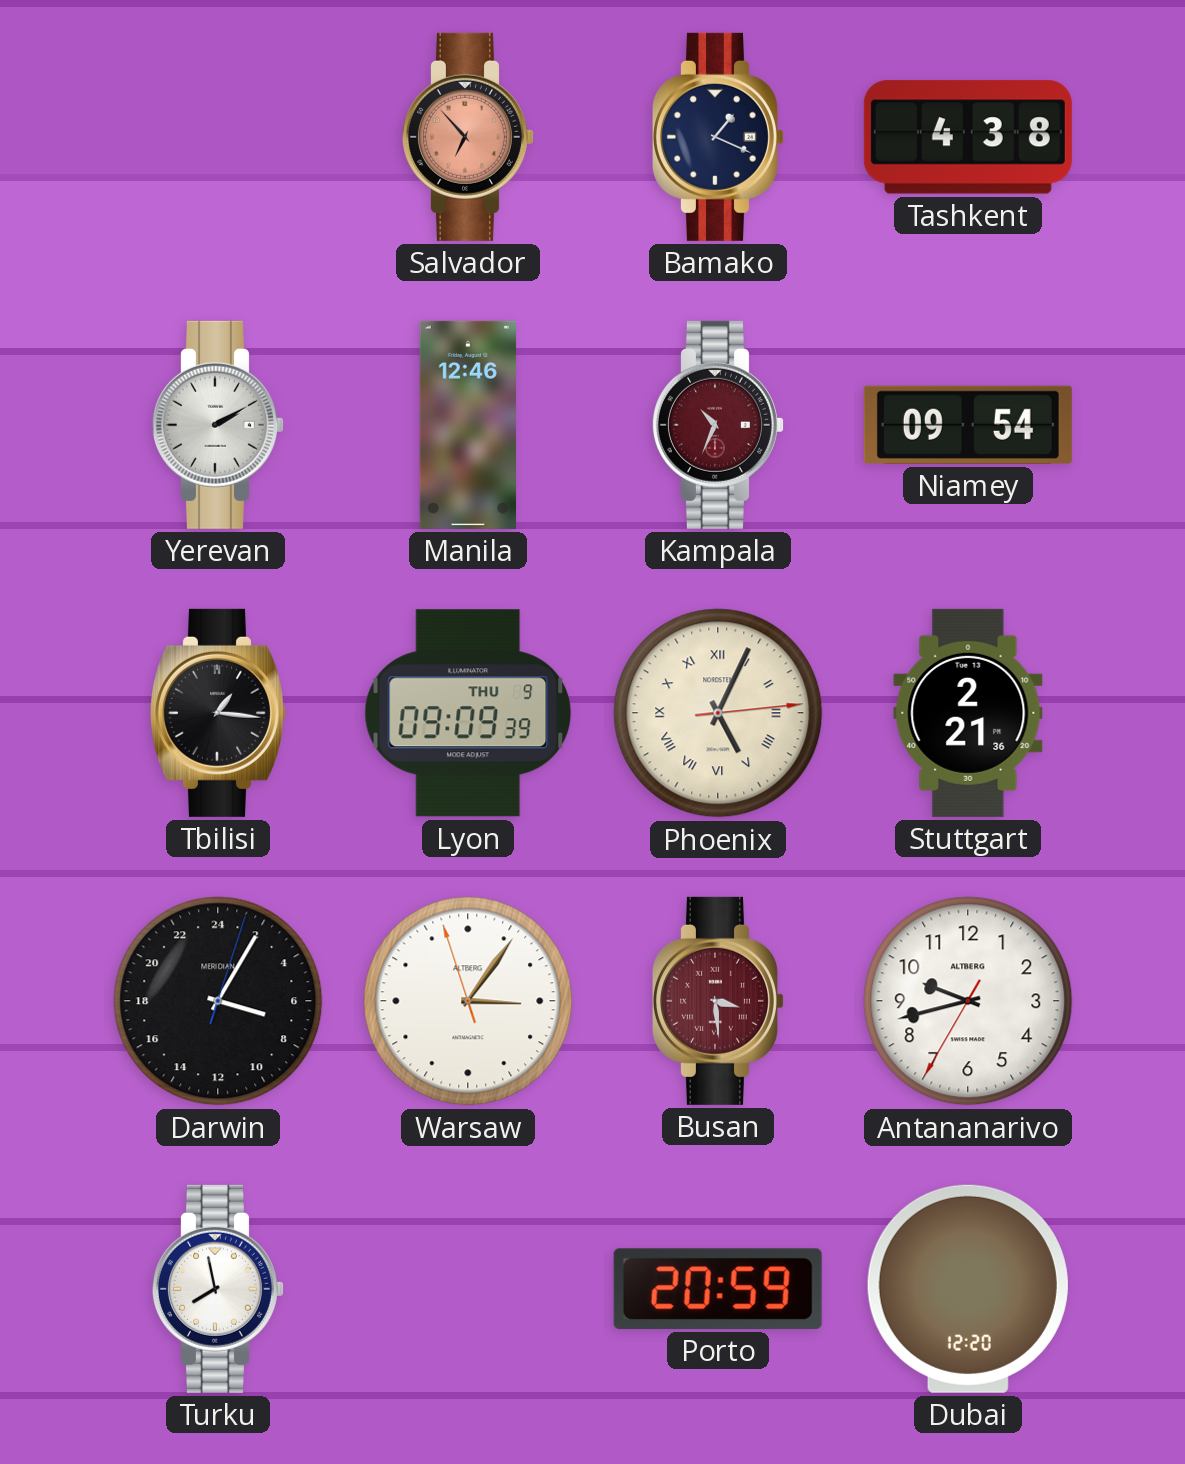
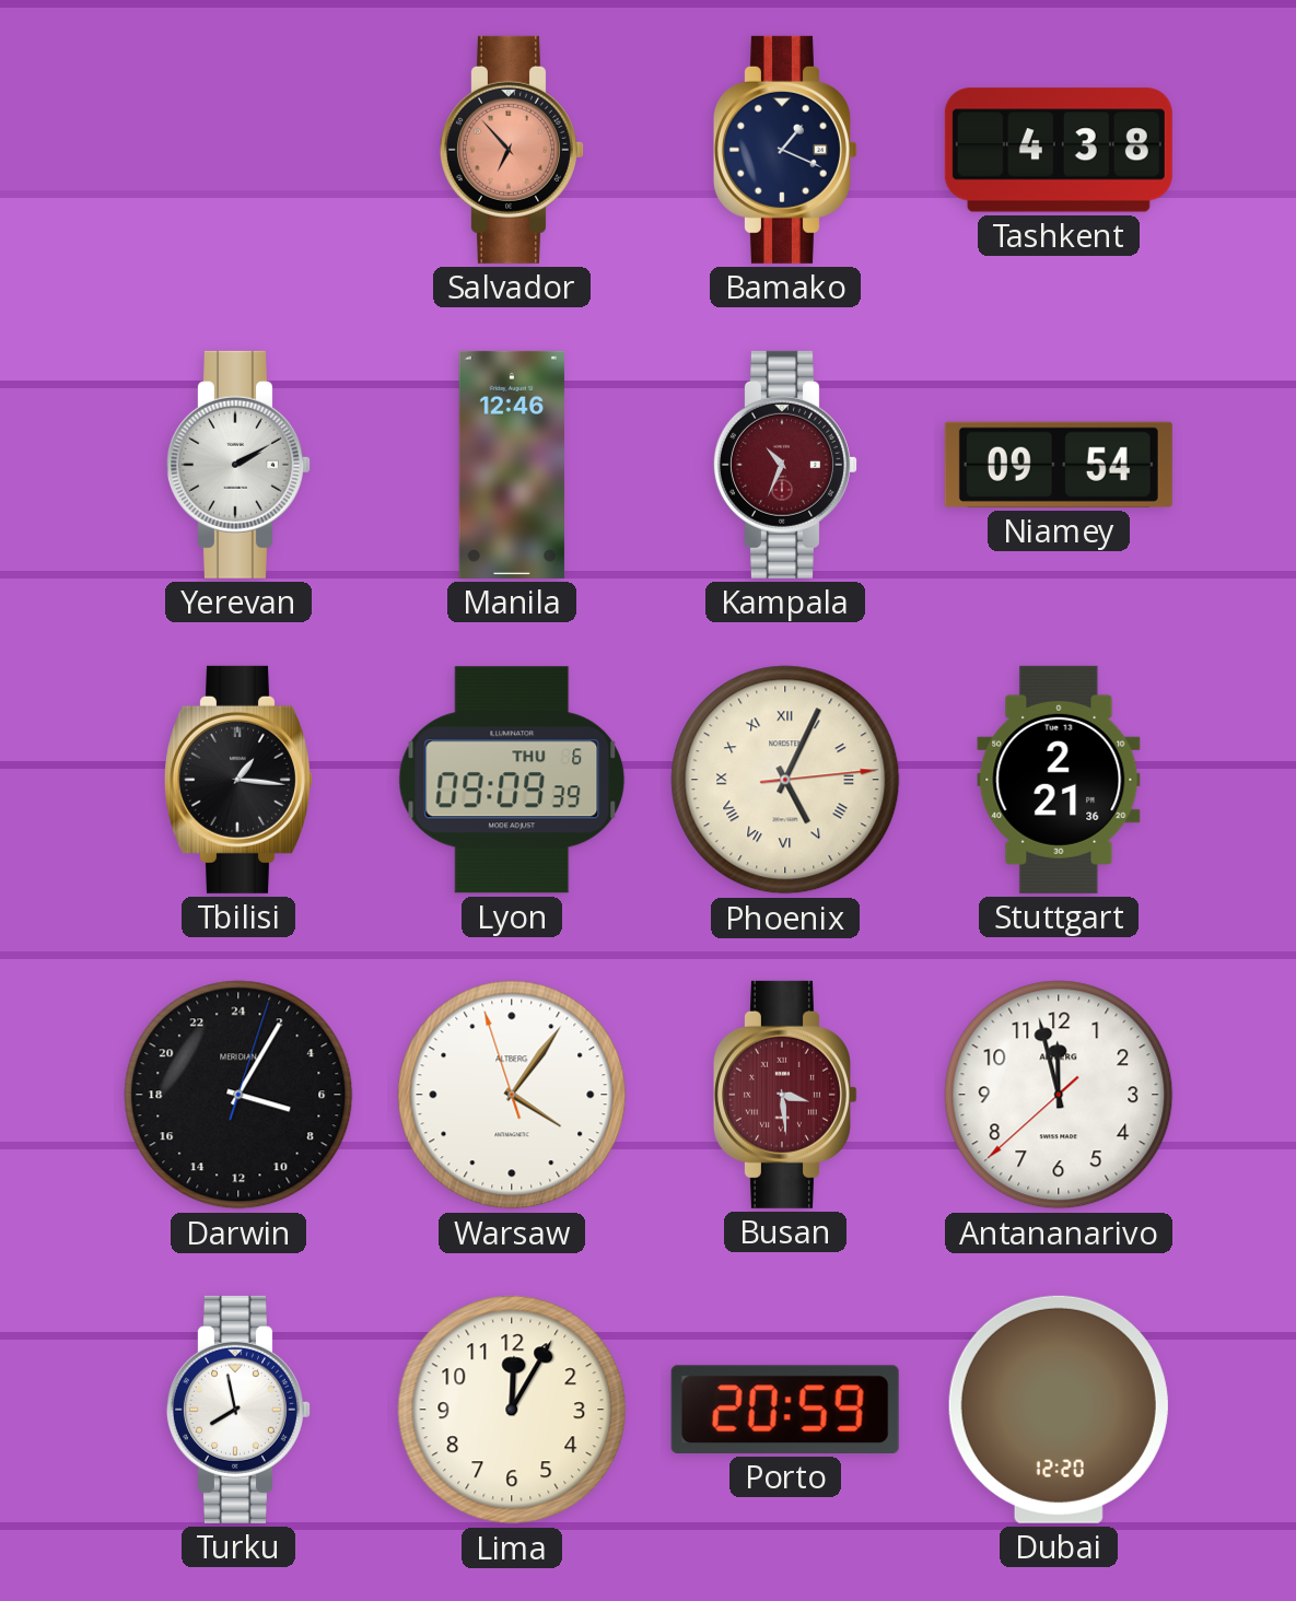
Lyon date: THU 9 -> THU 6
Warsaw: 3:05 -> 4:05
Antananarivo: 9:42 -> 11:57
Lima: none -> 12:05
